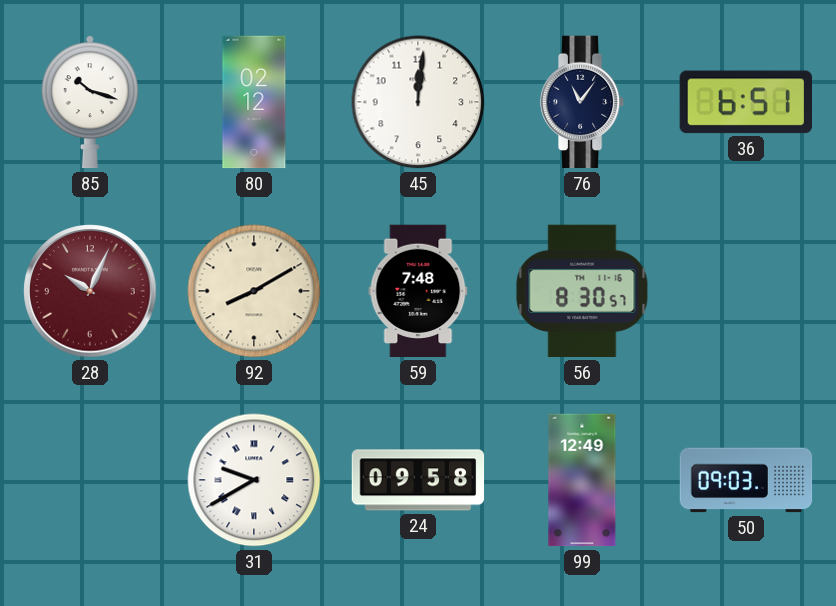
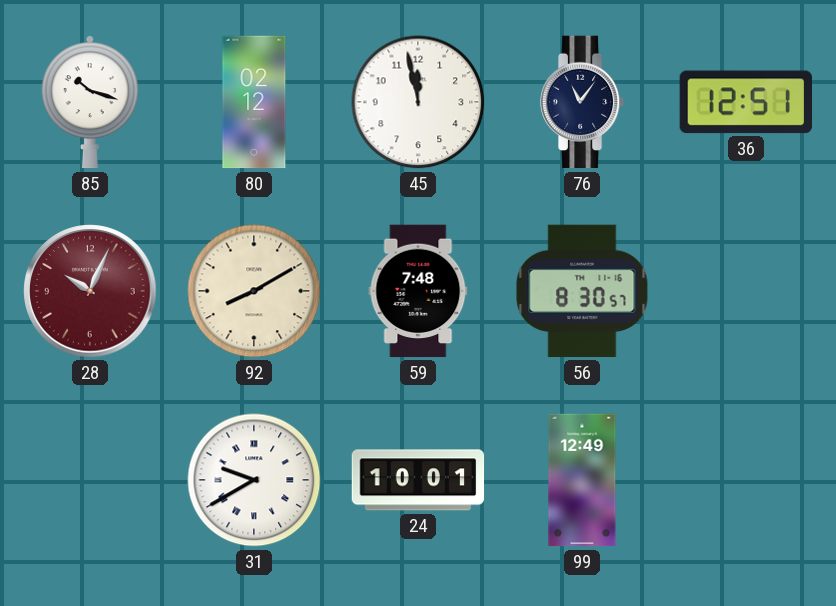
45: 12:01 -> 11:58
36: 6:51 -> 12:51
24: 09:58 -> 10:01
50: 09:03 -> none
